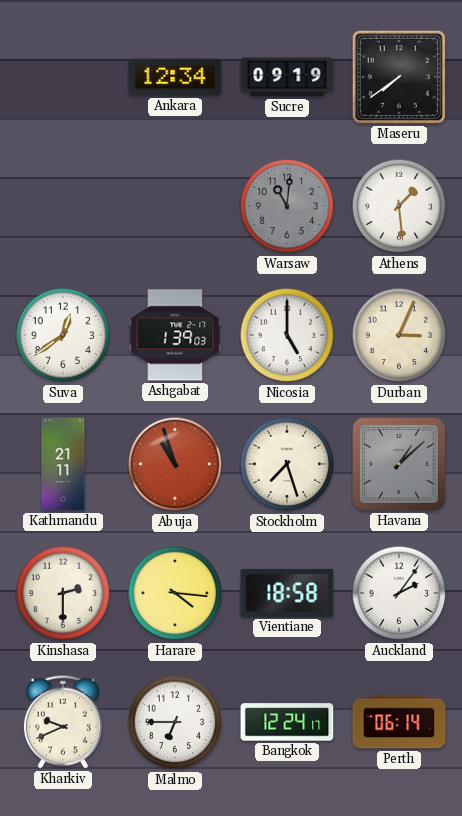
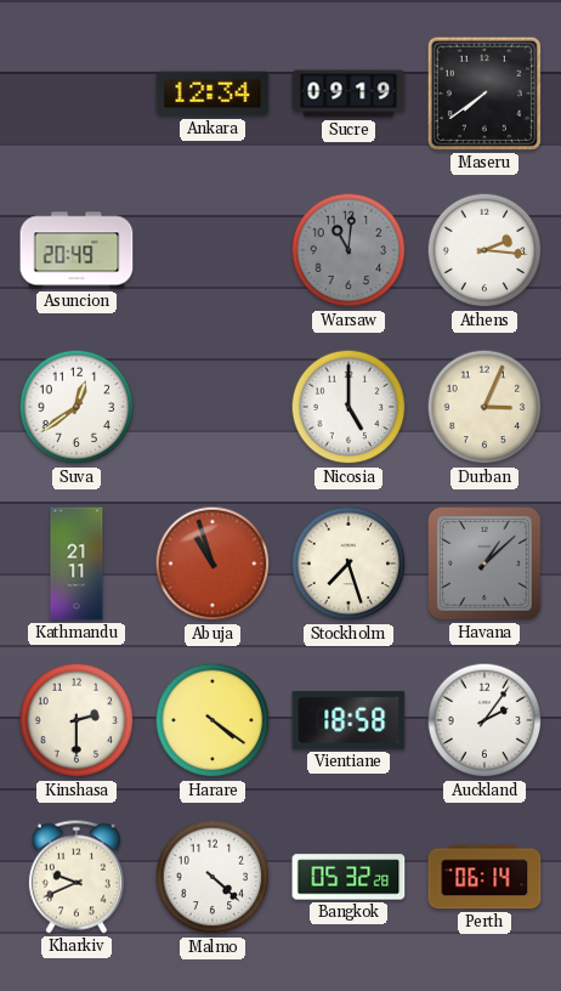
Asuncion: none -> 20:49
Athens: 1:29 -> 2:16
Ashgabat: 1:39 -> none
Harare: 4:16 -> 4:21
Malmo: 6:45 -> 4:22
Bangkok: 12:24 -> 05:32
